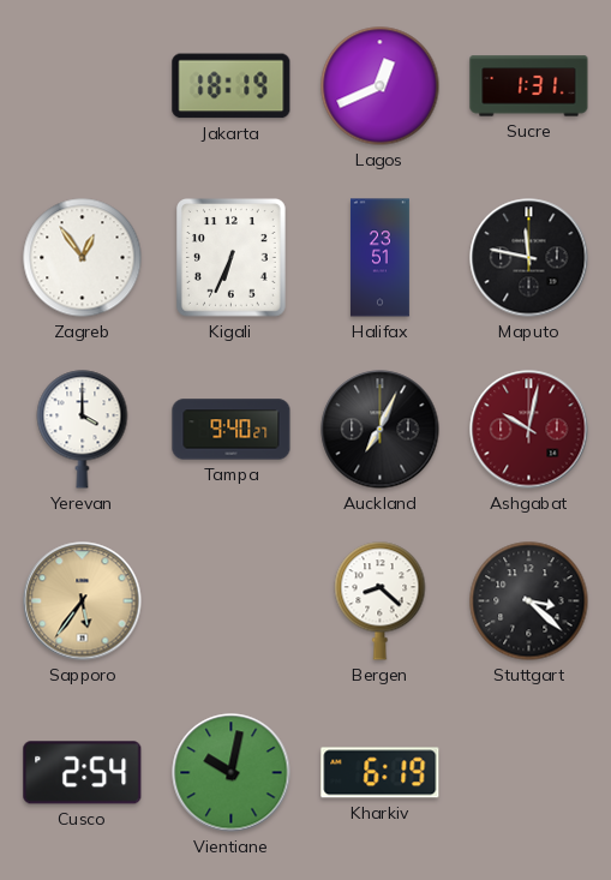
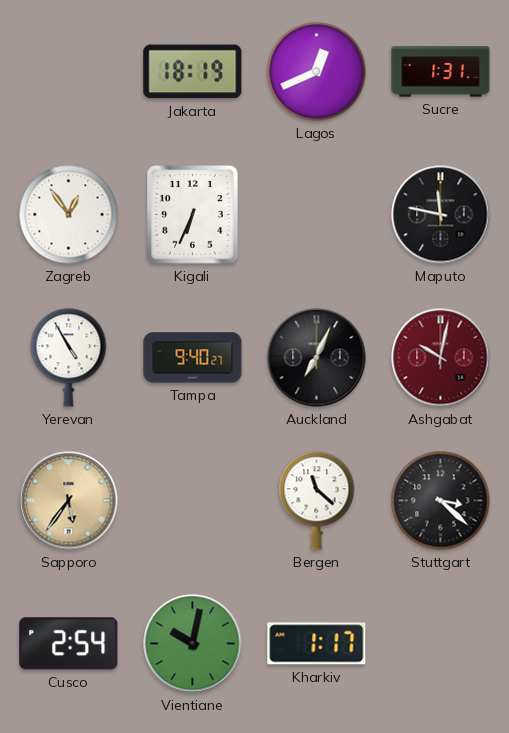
Halifax: 23:51 -> none
Yerevan: 4:00 -> 4:55
Bergen: 8:22 -> 11:22
Kharkiv: 6:19 -> 1:17
